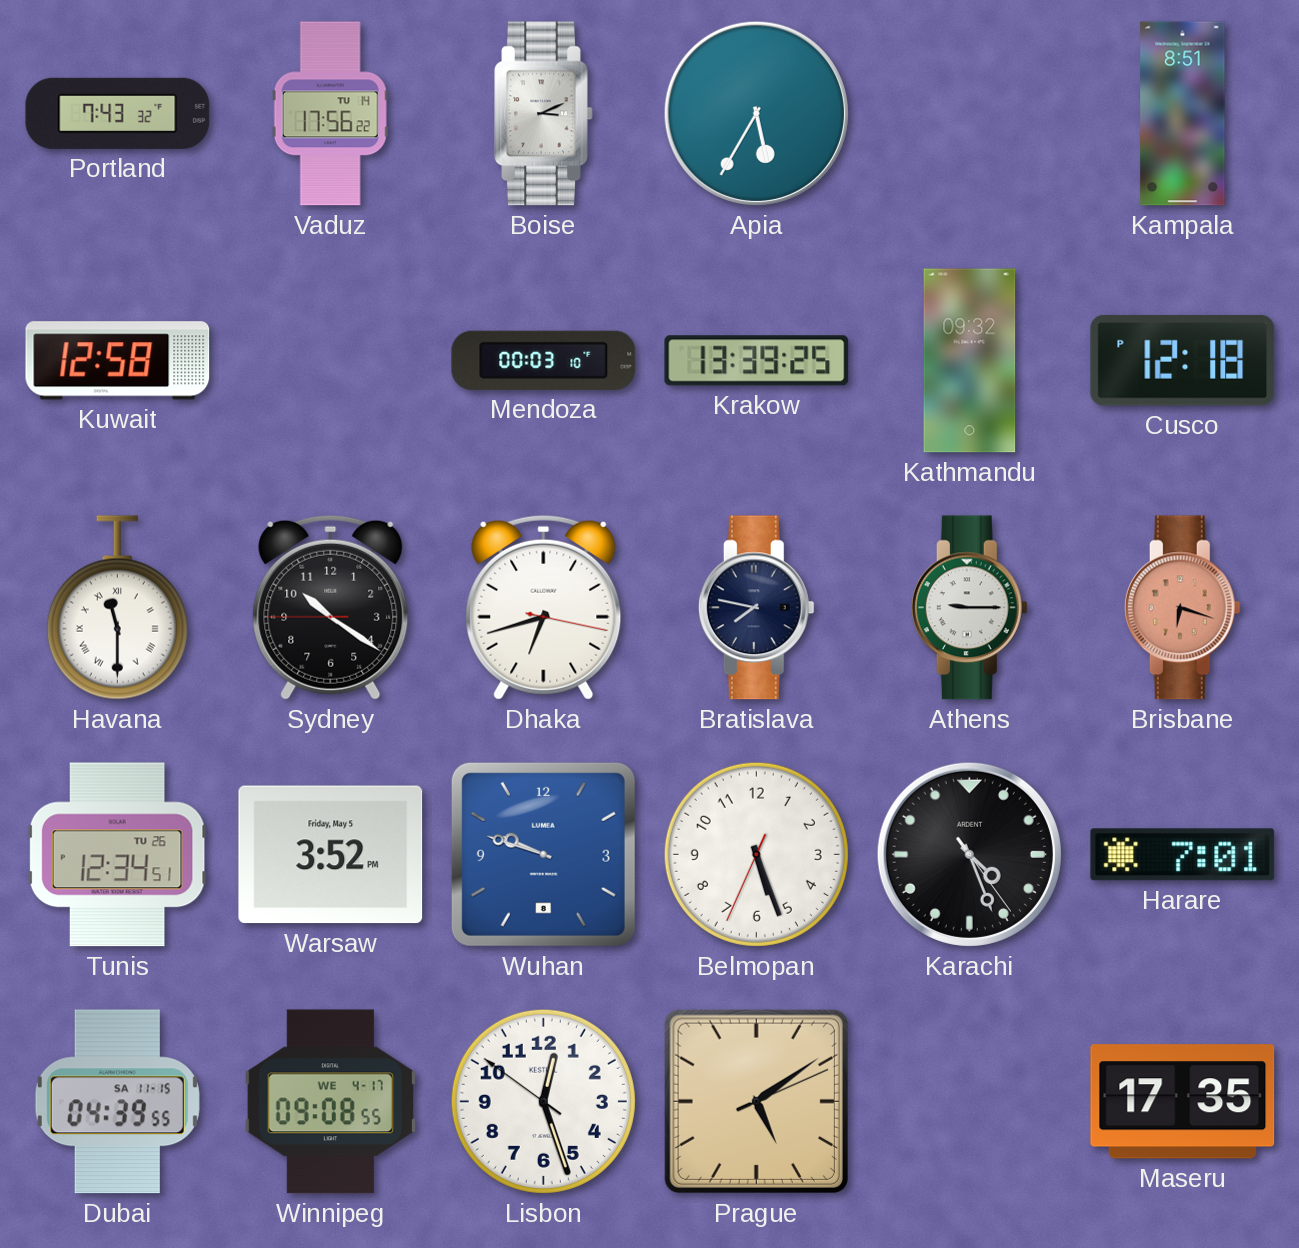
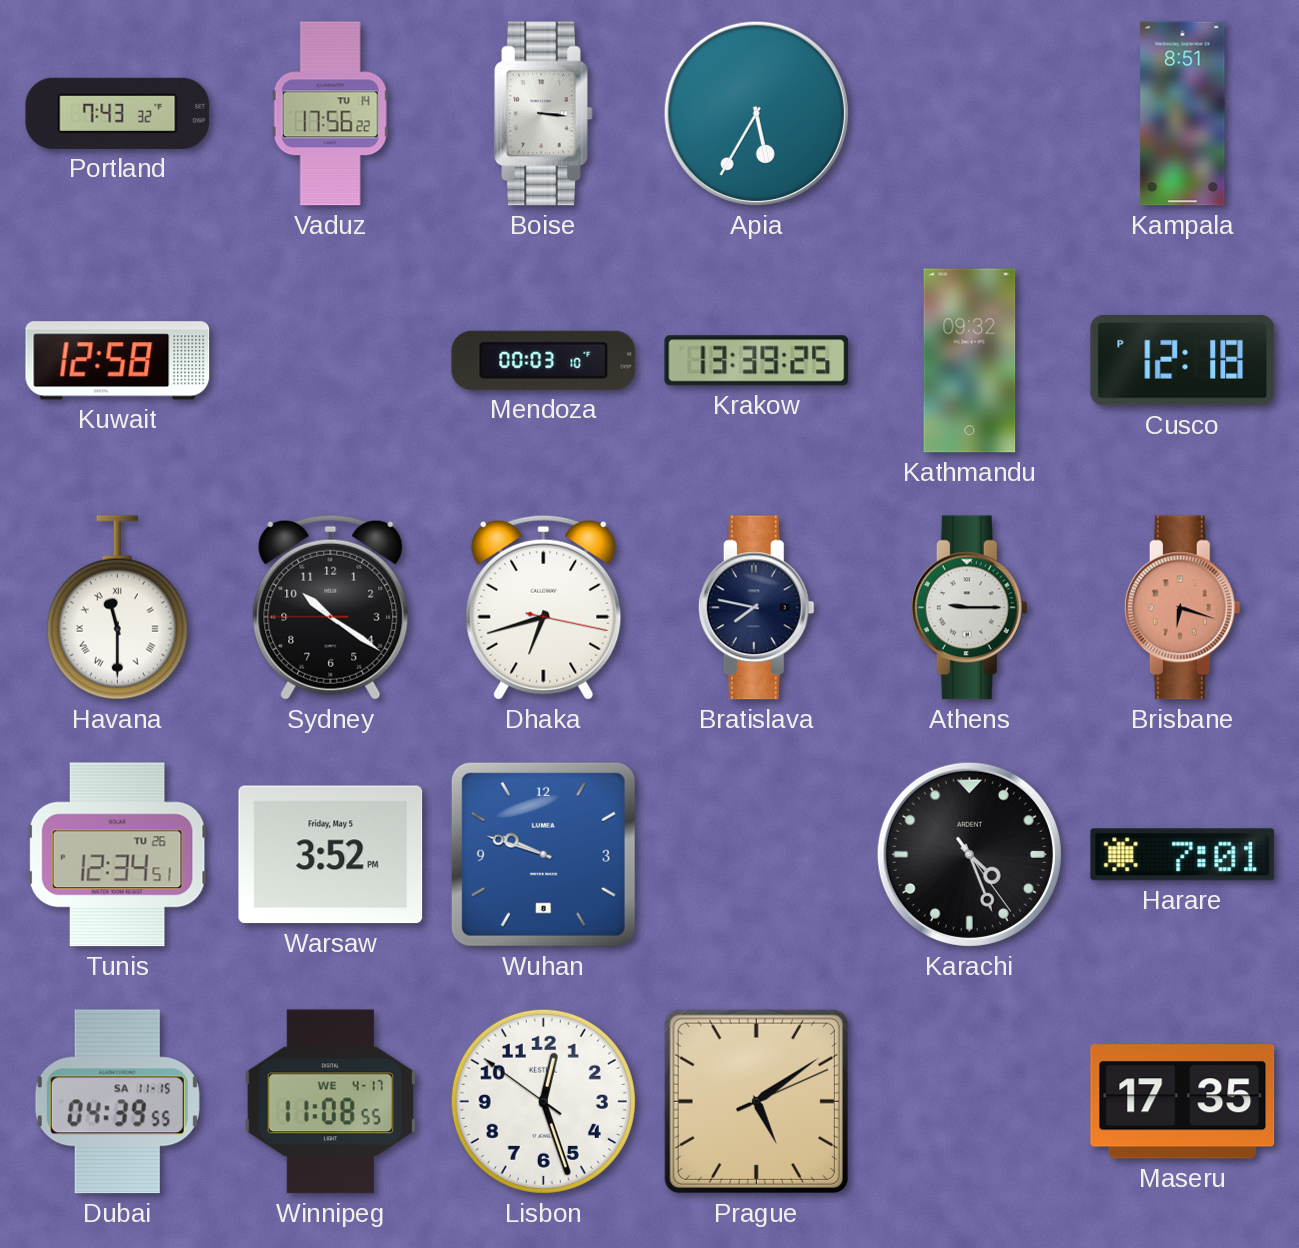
Boise: 3:11 -> 3:16
Belmopan: 5:26 -> none
Winnipeg: 09:08 -> 11:08
